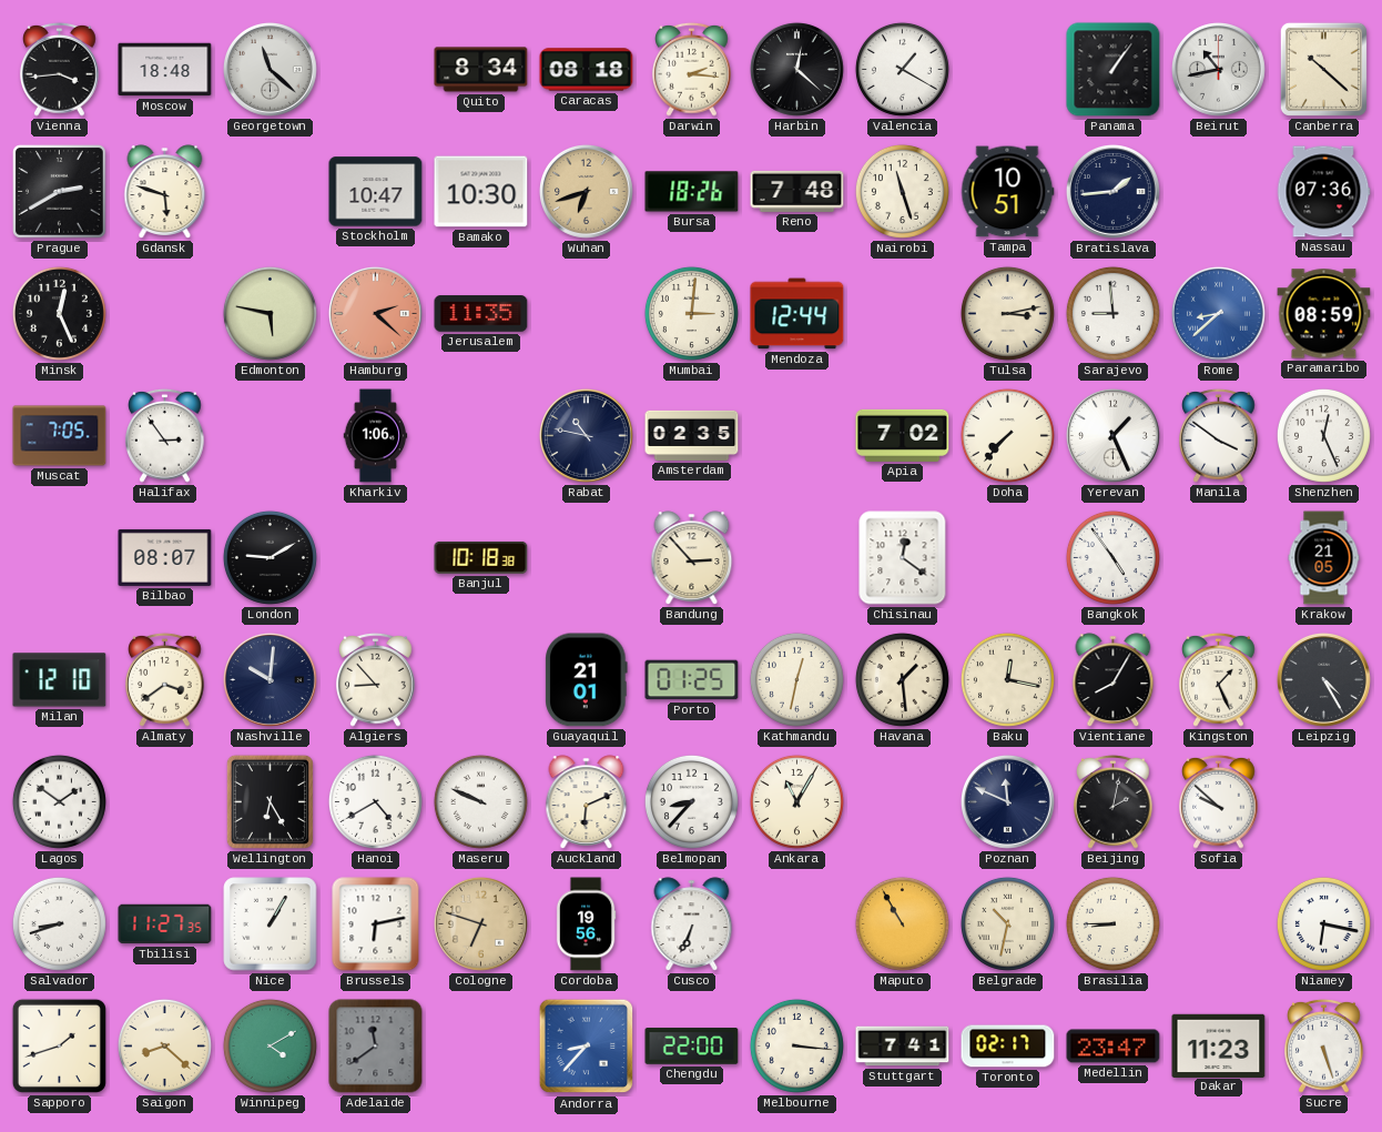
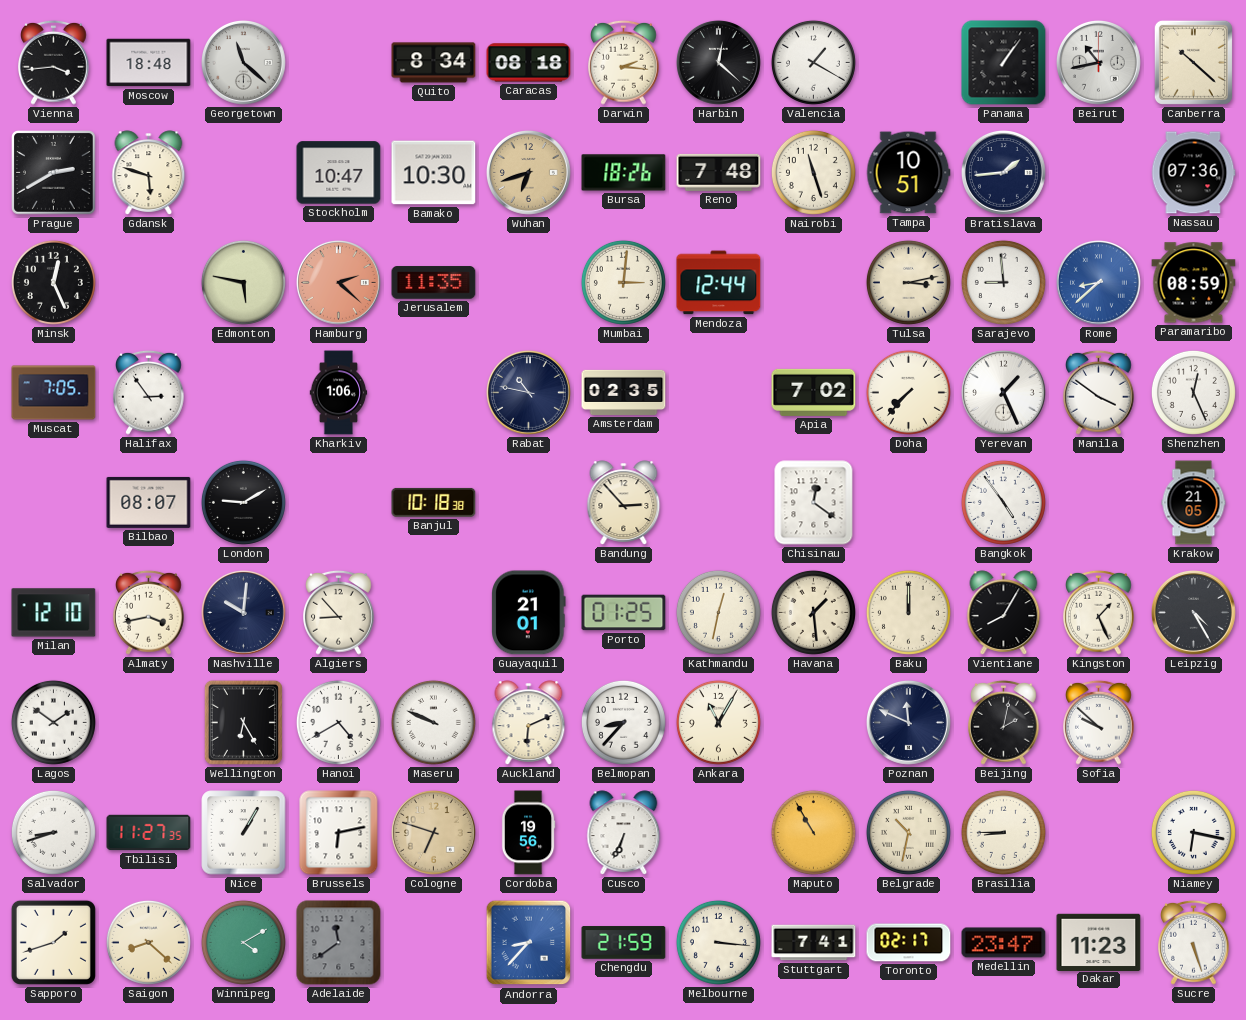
Almaty: 3:39 -> 3:43
Baku: 12:17 -> 12:00
Chengdu: 22:00 -> 21:59
